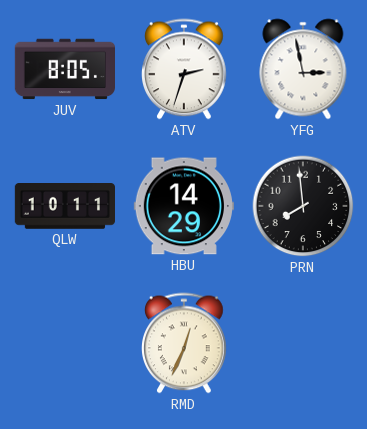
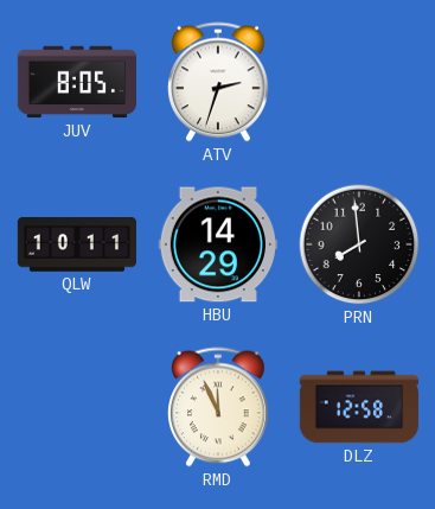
YFG: 2:58 -> none
RMD: 12:34 -> 11:56
DLZ: none -> 12:58
